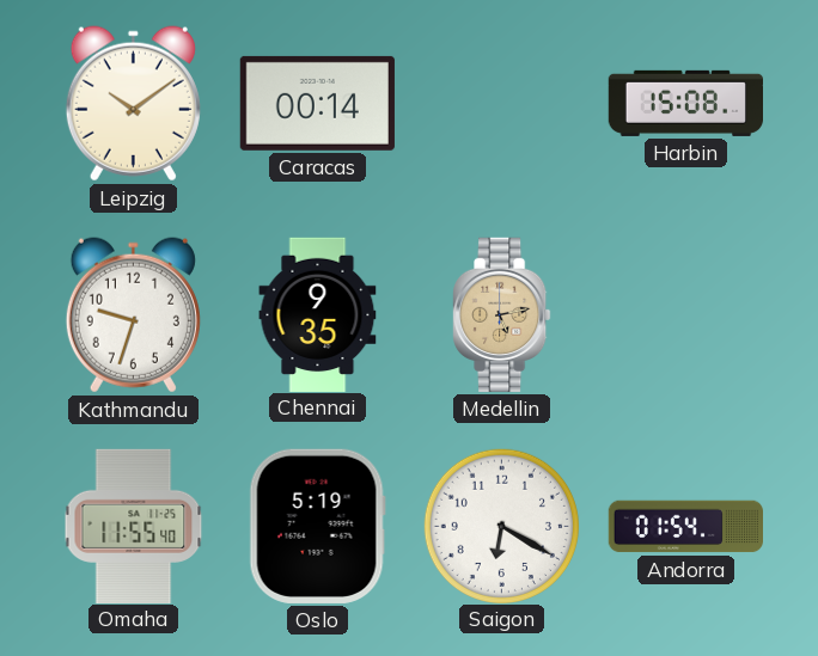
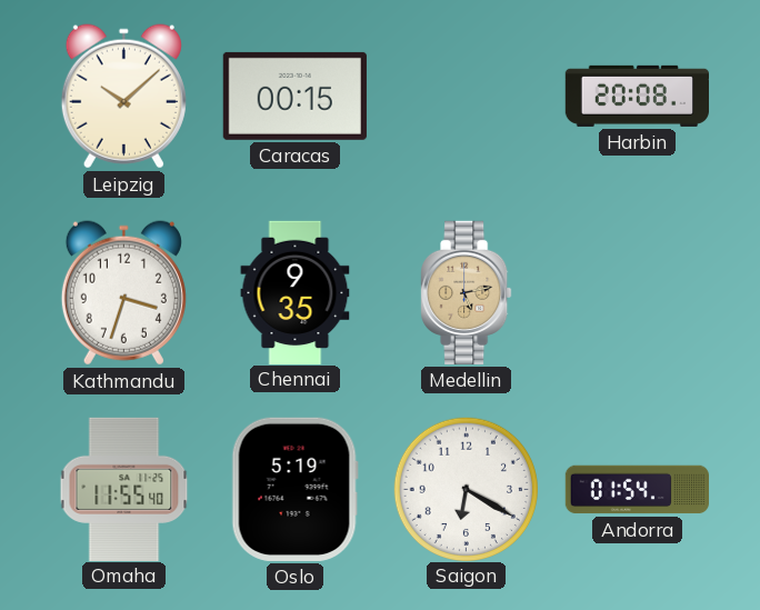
Leipzig: 10:09 -> 10:08
Caracas: 00:14 -> 00:15
Harbin: 15:08 -> 20:08
Kathmandu: 9:33 -> 3:33
